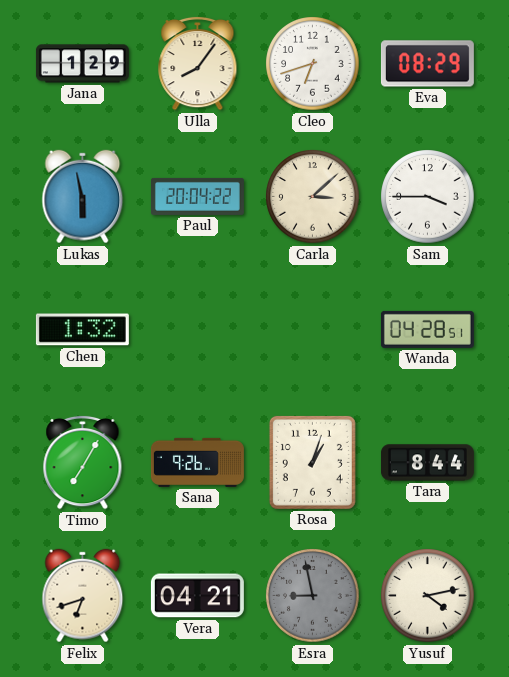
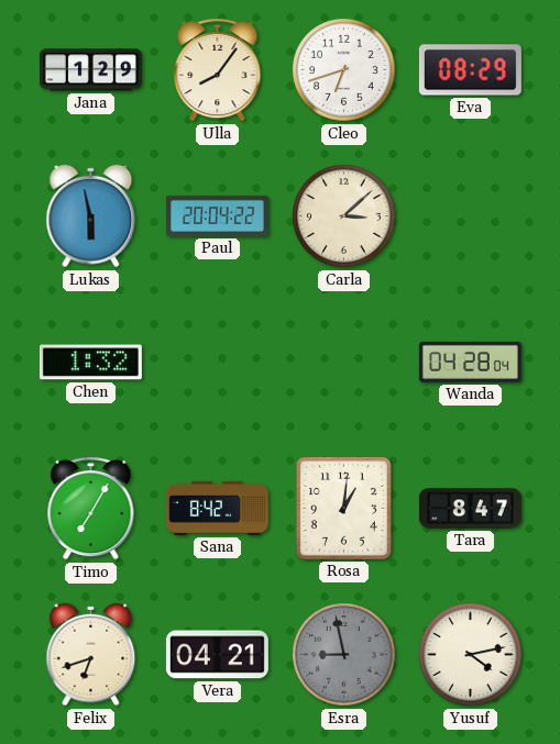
Sam: 3:45 -> none
Wanda: 04:28:51 -> 04:28:04
Sana: 9:26 -> 8:42
Rosa: 1:03 -> 1:01
Tara: 8:44 -> 8:47
